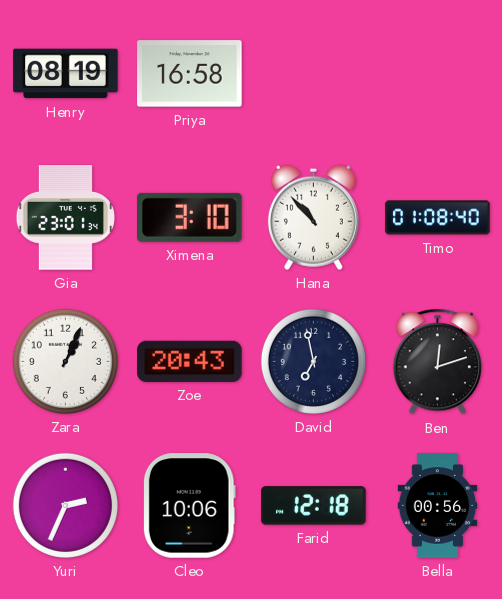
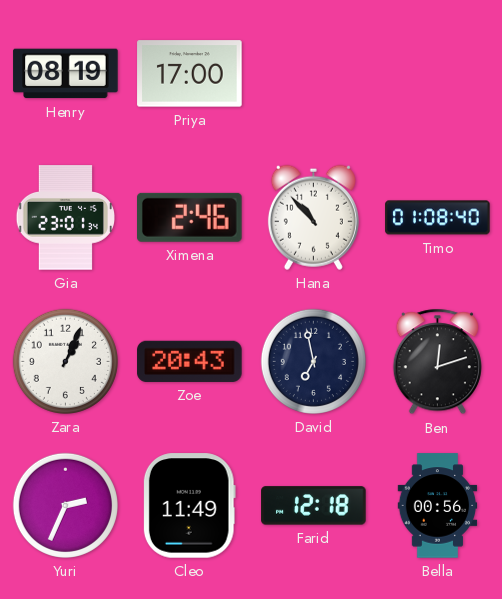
Priya: 16:58 -> 17:00
Ximena: 3:10 -> 2:46
Cleo: 10:06 -> 11:49
